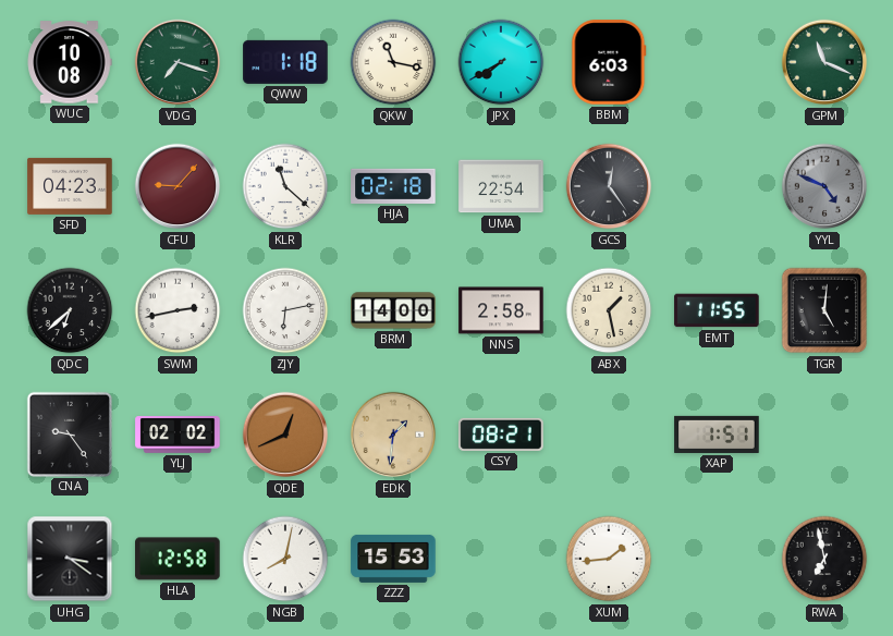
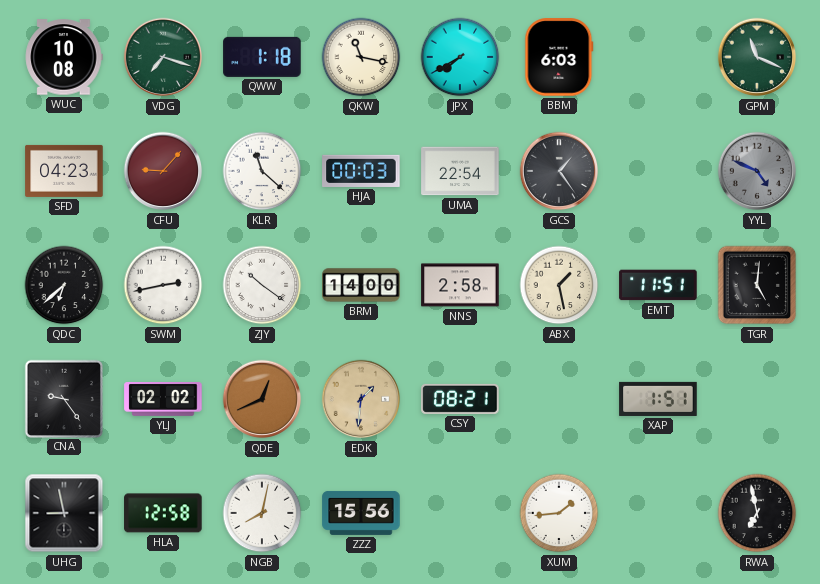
HJA: 02:18 -> 00:03
GCS: 12:24 -> 1:24
ZJY: 6:13 -> 10:21
EMT: 11:55 -> 11:51
UHG: 3:21 -> 8:58
ZZZ: 15:53 -> 15:56
